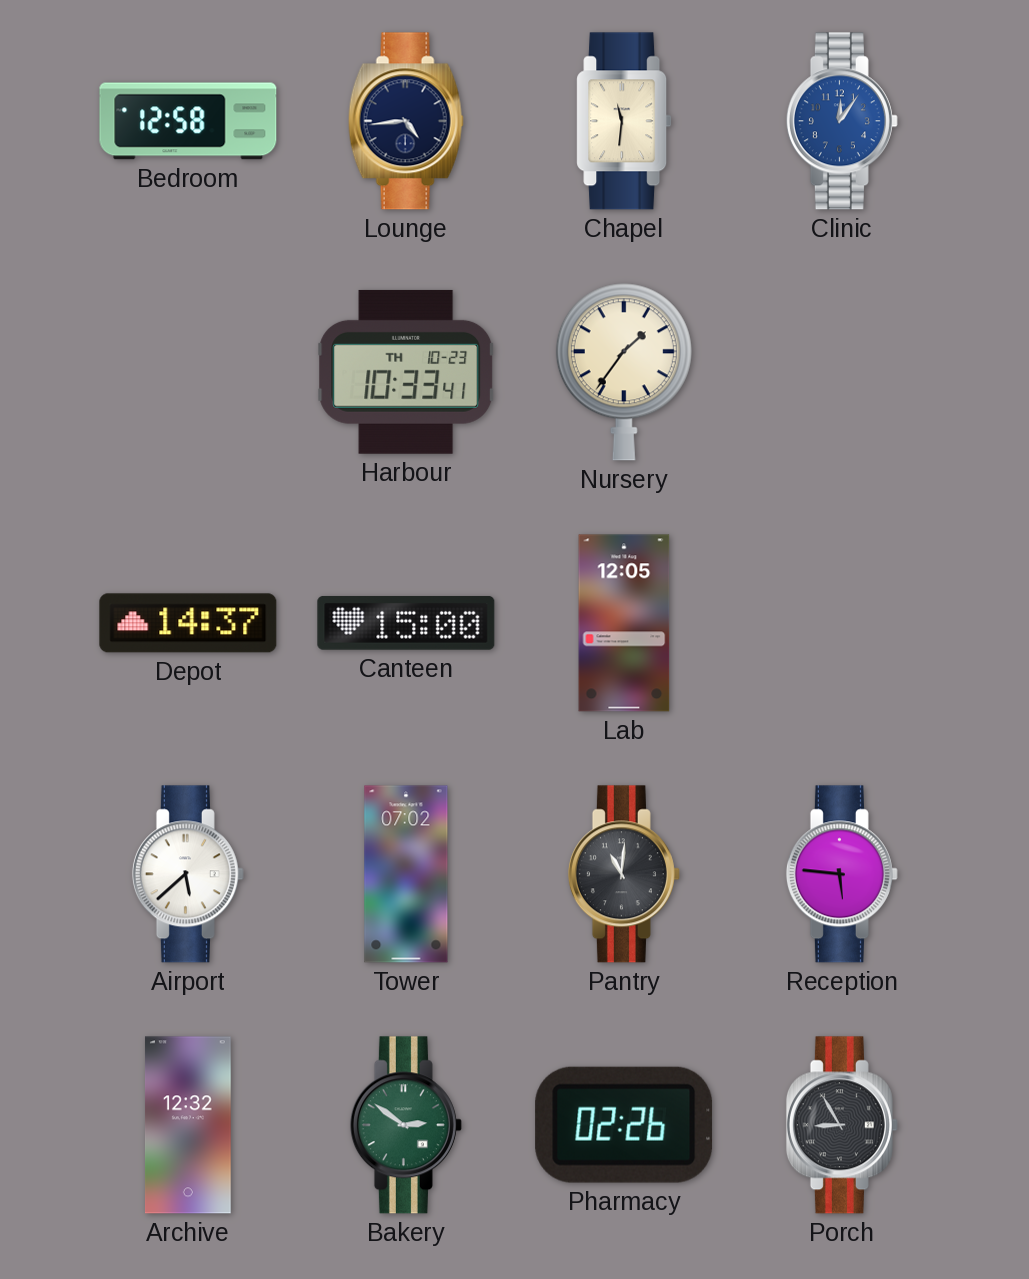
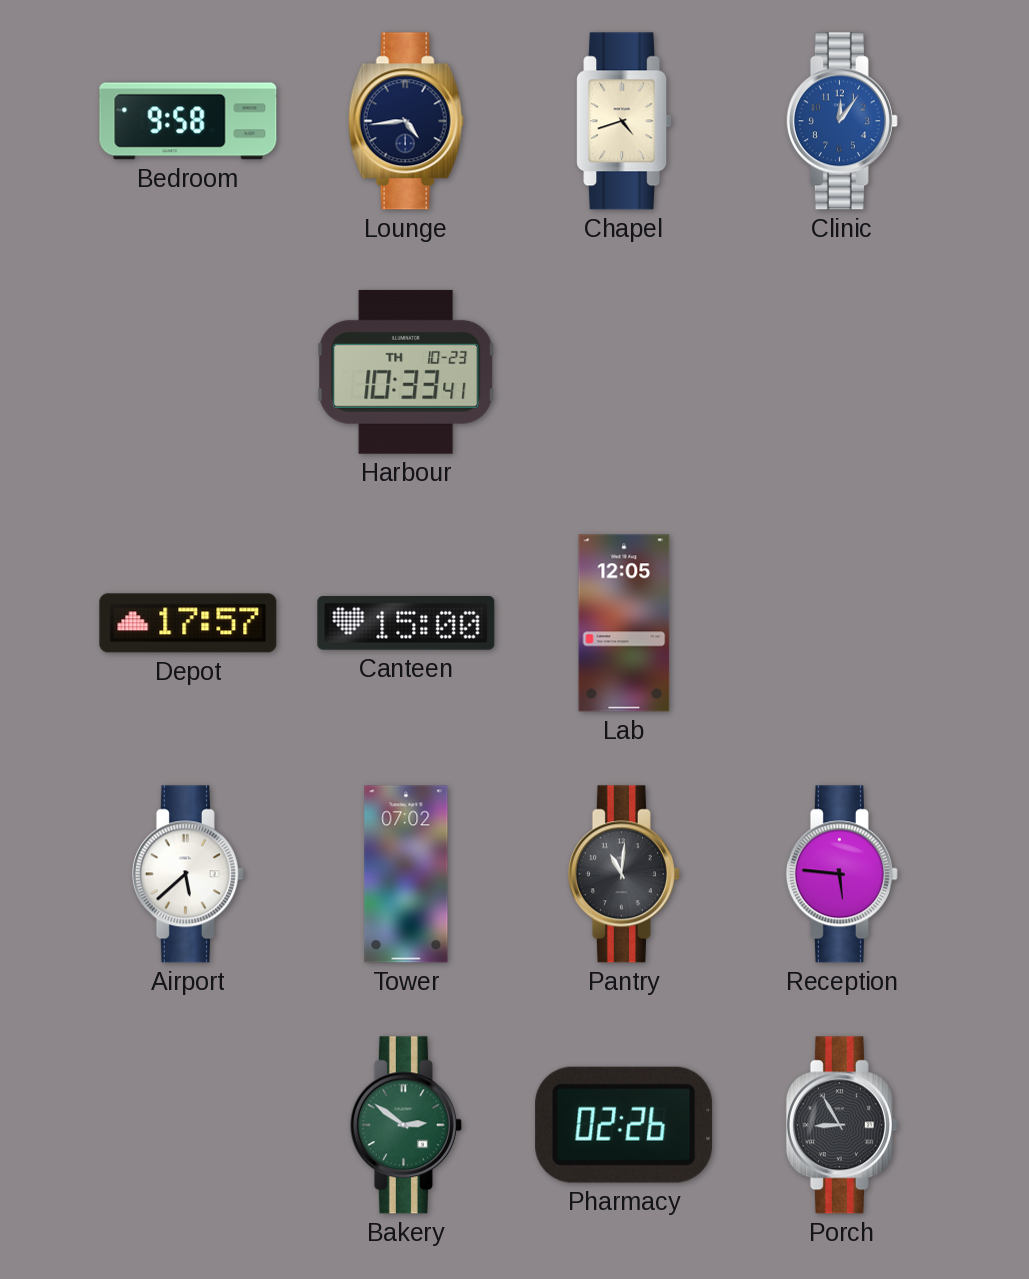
Bedroom: 12:58 -> 9:58
Chapel: 11:31 -> 4:42
Nursery: 1:36 -> none
Depot: 14:37 -> 17:57
Archive: 12:32 -> none
